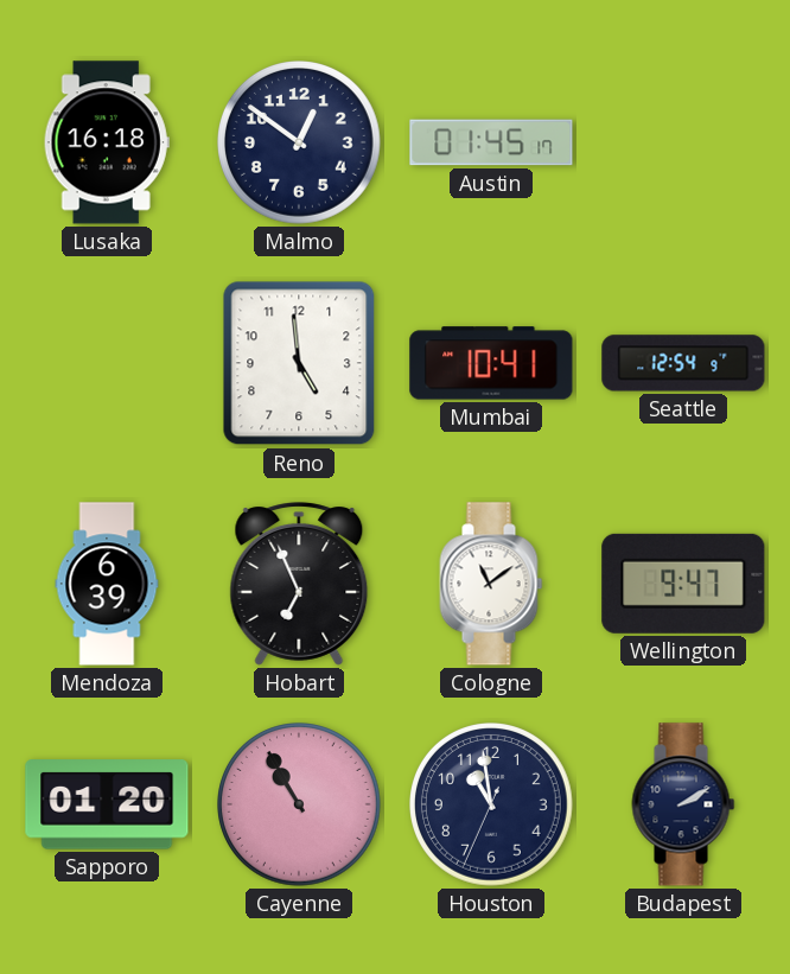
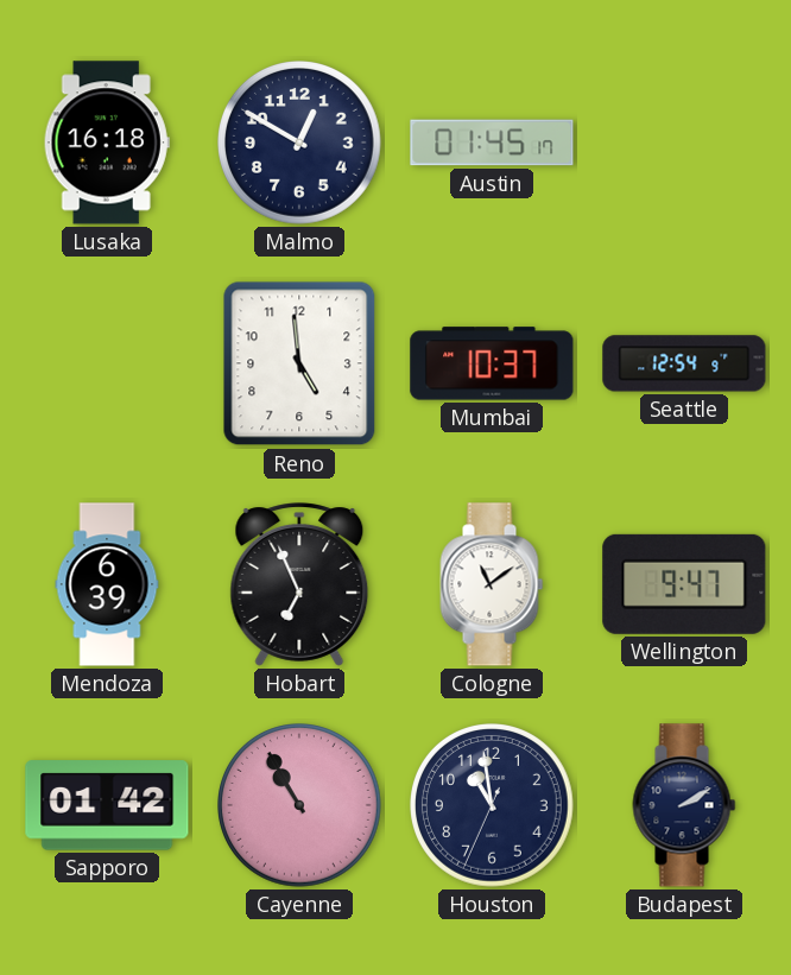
Malmo: 12:51 -> 12:50
Mumbai: 10:41 -> 10:37
Sapporo: 01:20 -> 01:42
